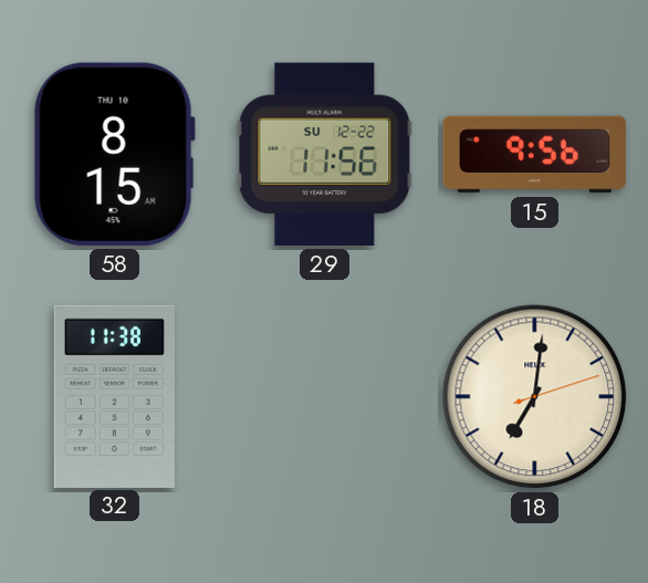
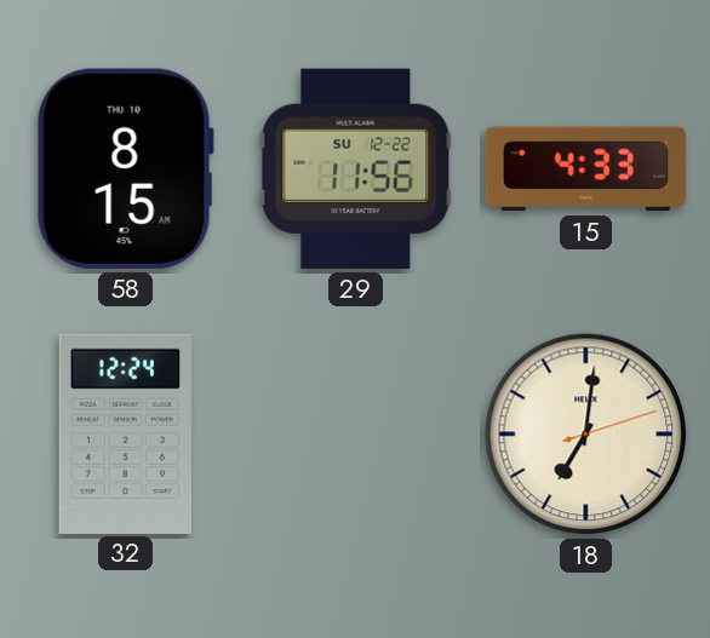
15: 9:56 -> 4:33
32: 11:38 -> 12:24
